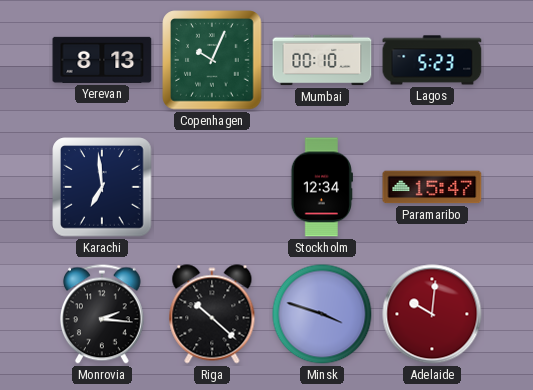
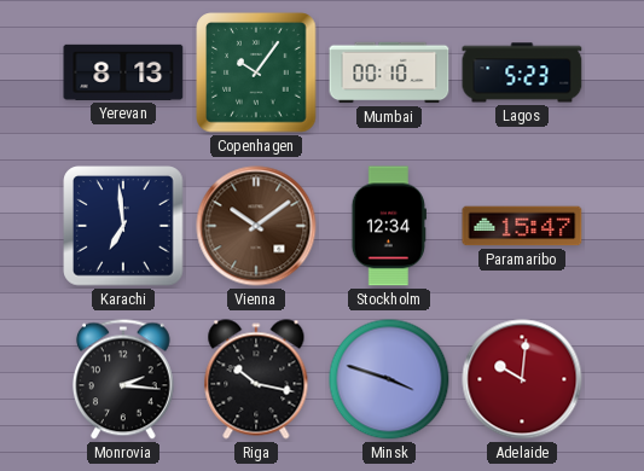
Copenhagen: 10:04 -> 10:06
Vienna: none -> 10:09
Riga: 10:22 -> 10:17
